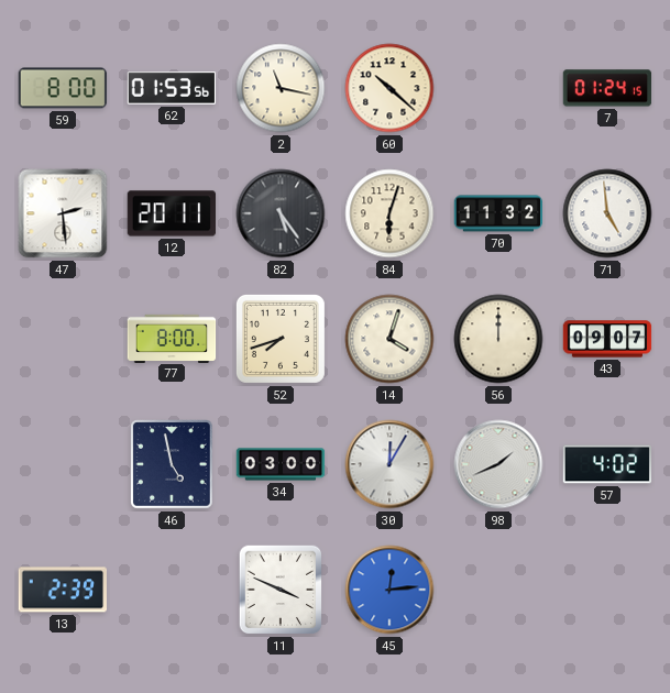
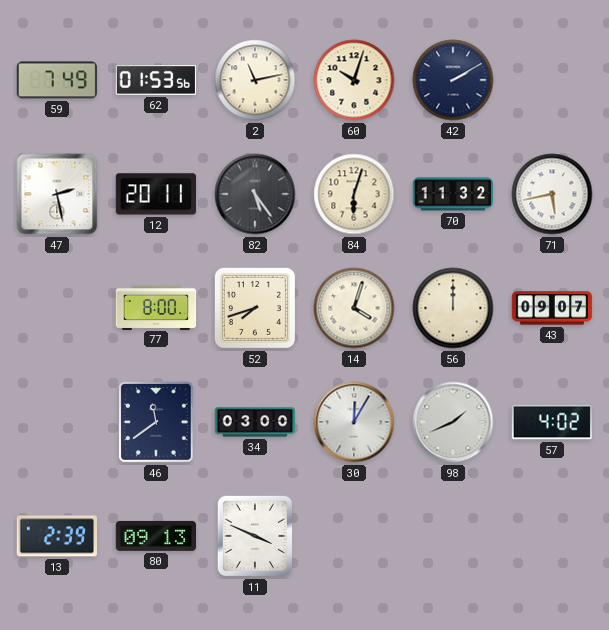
59: 8:00 -> 7:49
2: 11:17 -> 11:13
60: 10:22 -> 10:03
42: none -> 2:10
7: 01:24 -> none
47: 2:29 -> 2:28
71: 4:59 -> 5:43
46: 4:58 -> 11:39
80: none -> 09:13
45: 12:14 -> none
